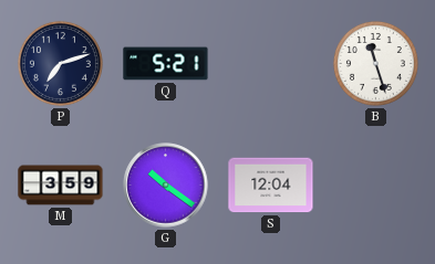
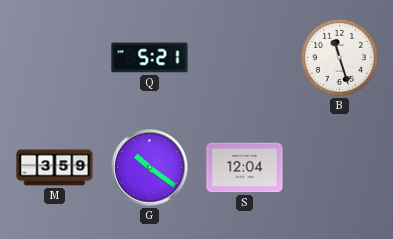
P: 7:12 -> none
